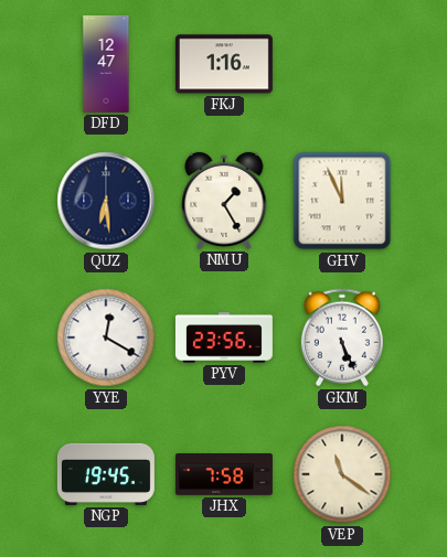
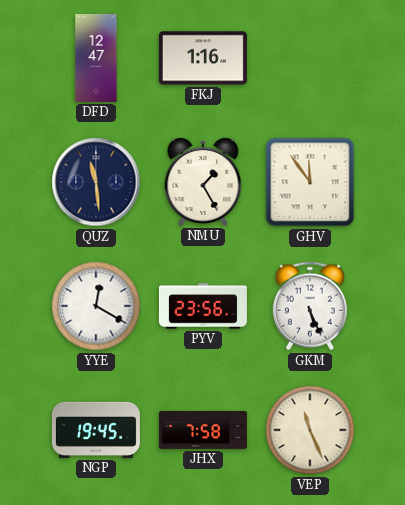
QUZ: 6:29 -> 11:29
GHV: 11:56 -> 11:54
VEP: 11:21 -> 11:26
